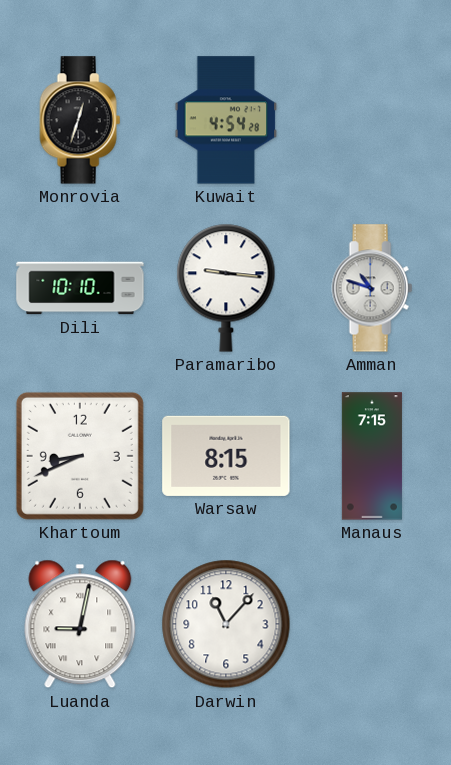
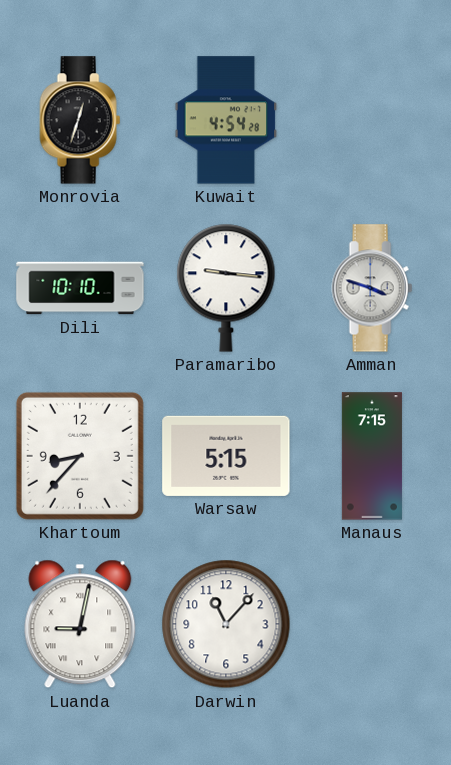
Amman: 10:48 -> 3:48
Khartoum: 8:41 -> 8:37
Warsaw: 8:15 -> 5:15
